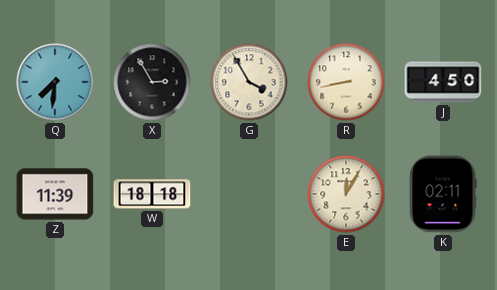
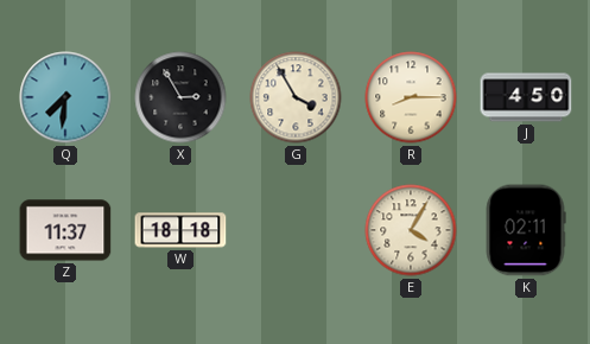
R: 8:43 -> 8:15
Z: 11:39 -> 11:37
E: 12:05 -> 4:05
